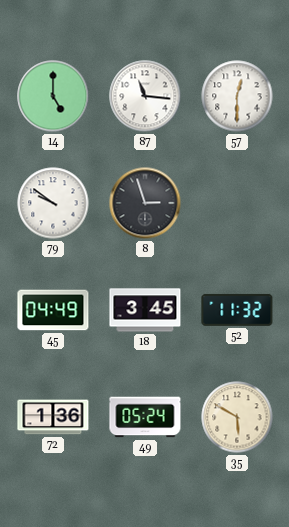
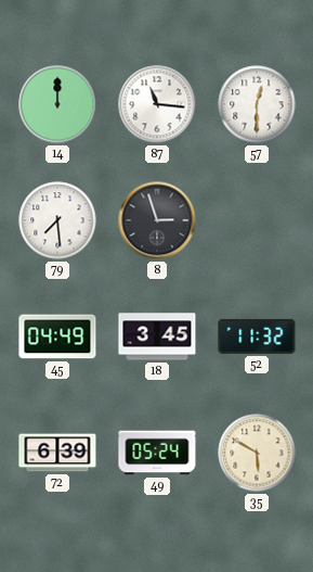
14: 5:00 -> 12:00
79: 9:51 -> 7:29
72: 1:36 -> 6:39
